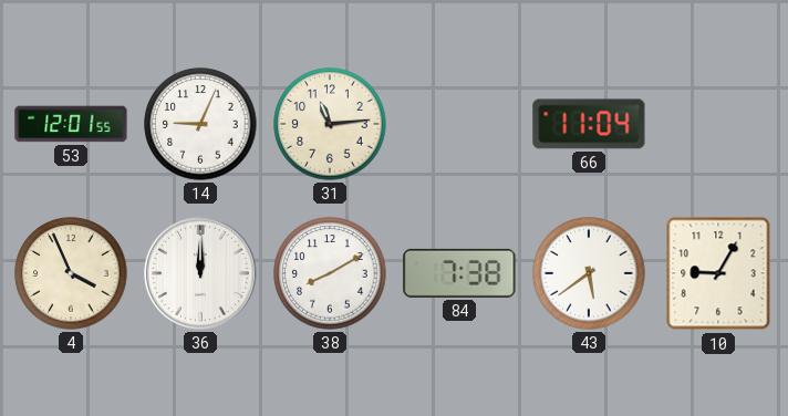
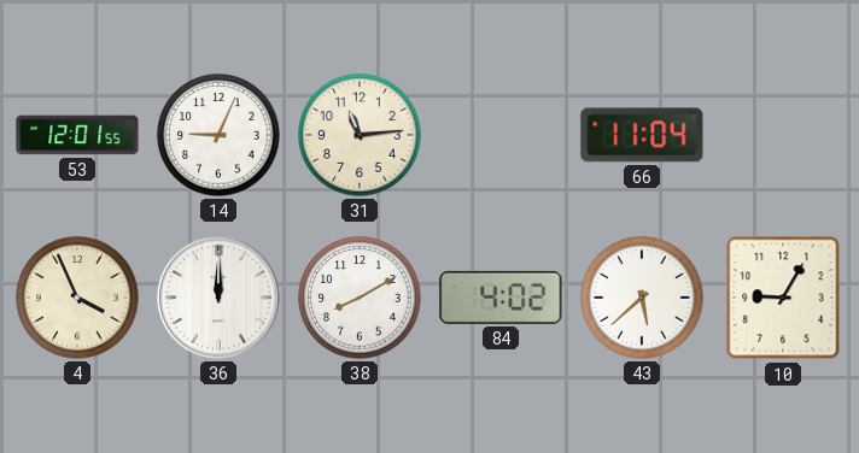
84: 7:38 -> 4:02
43: 5:39 -> 5:38
